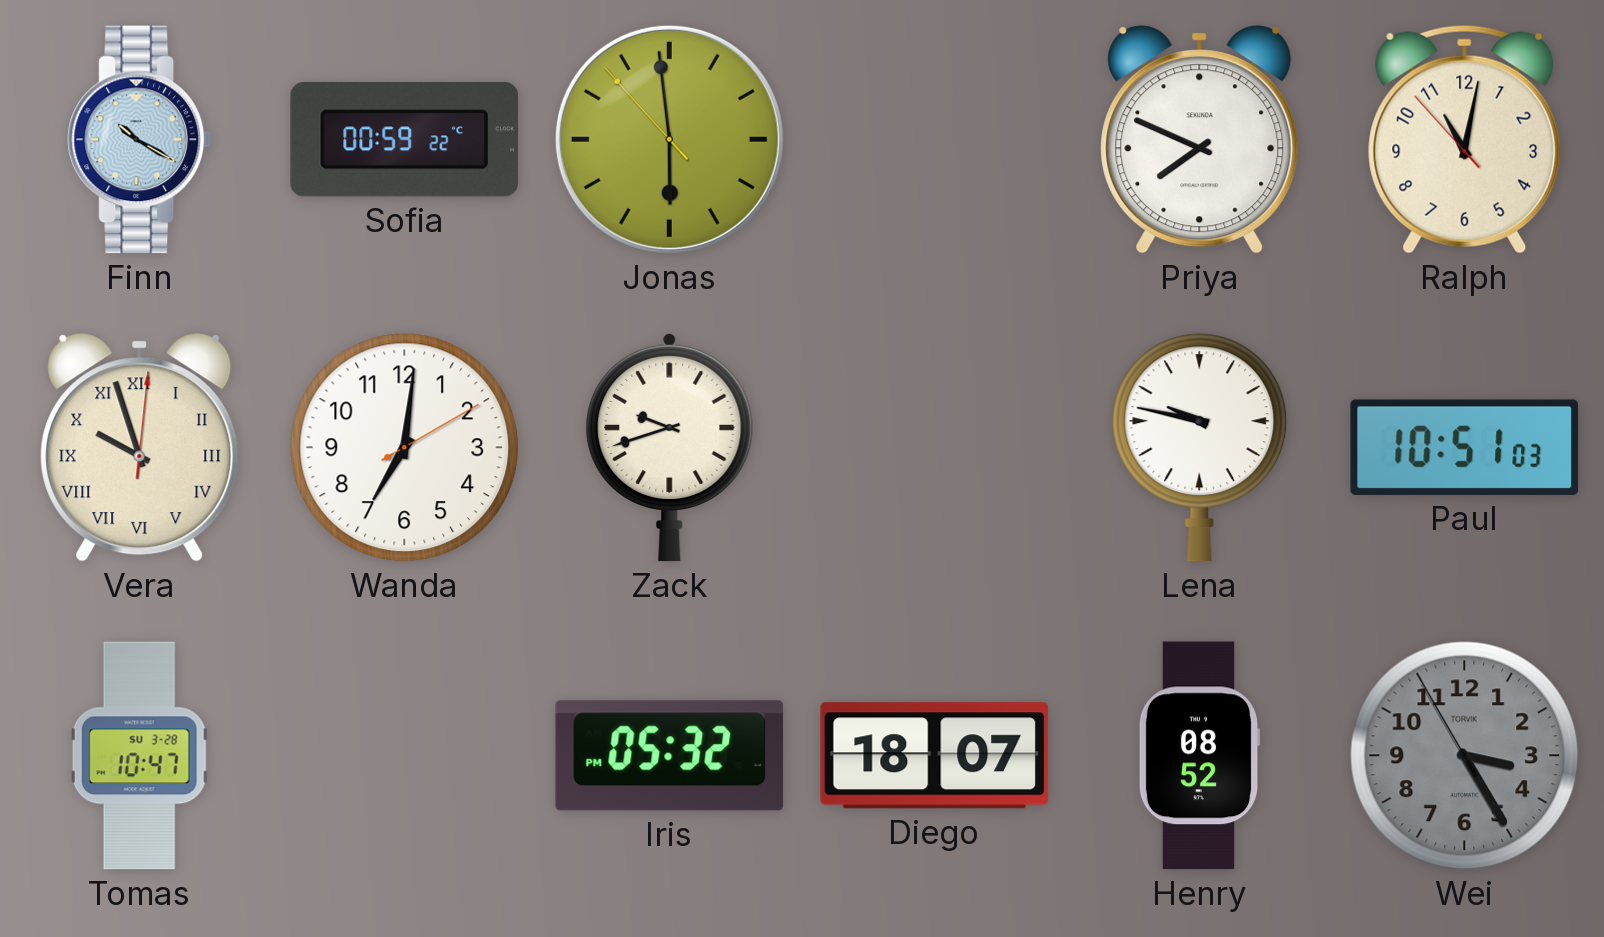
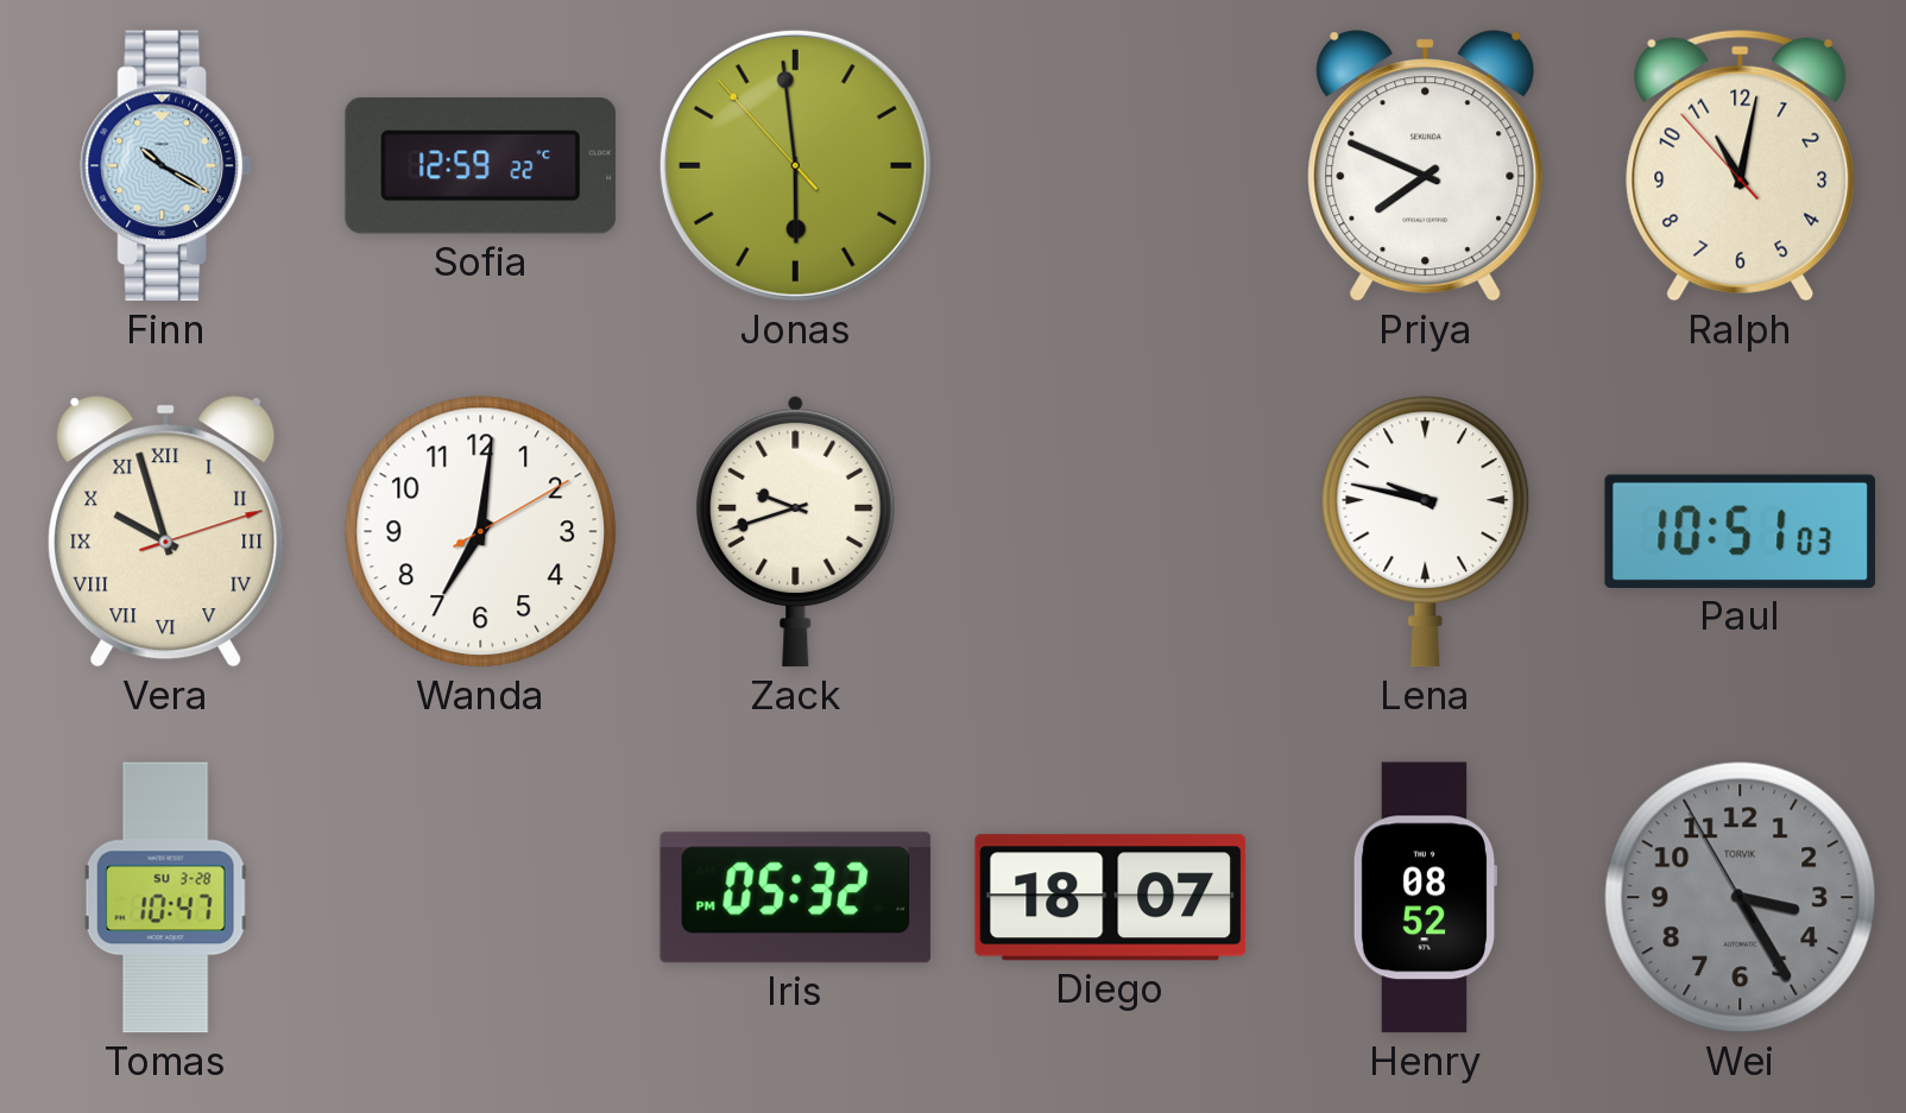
Sofia: 00:59 -> 12:59
Vera: 9:57:01 -> 9:57:12
